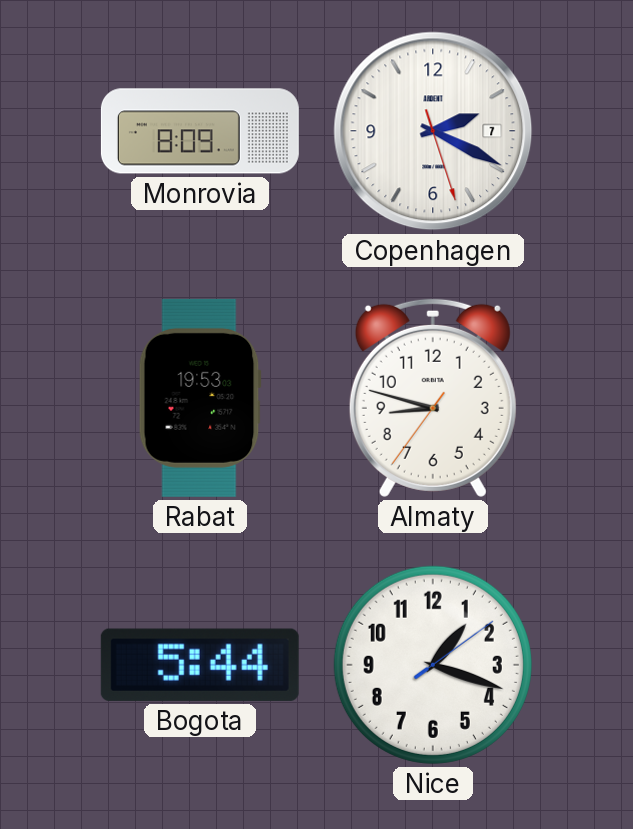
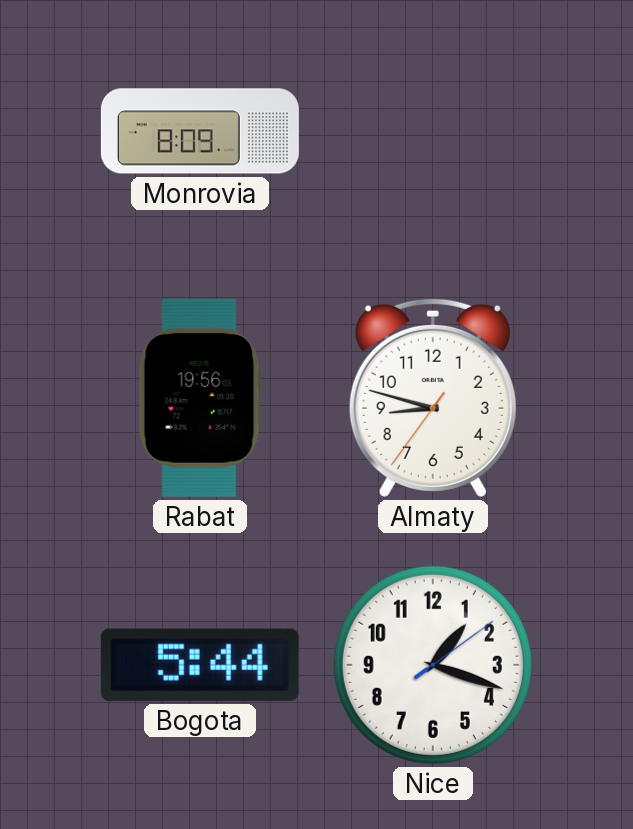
Copenhagen: 2:19 -> none
Rabat: 19:53 -> 19:56
